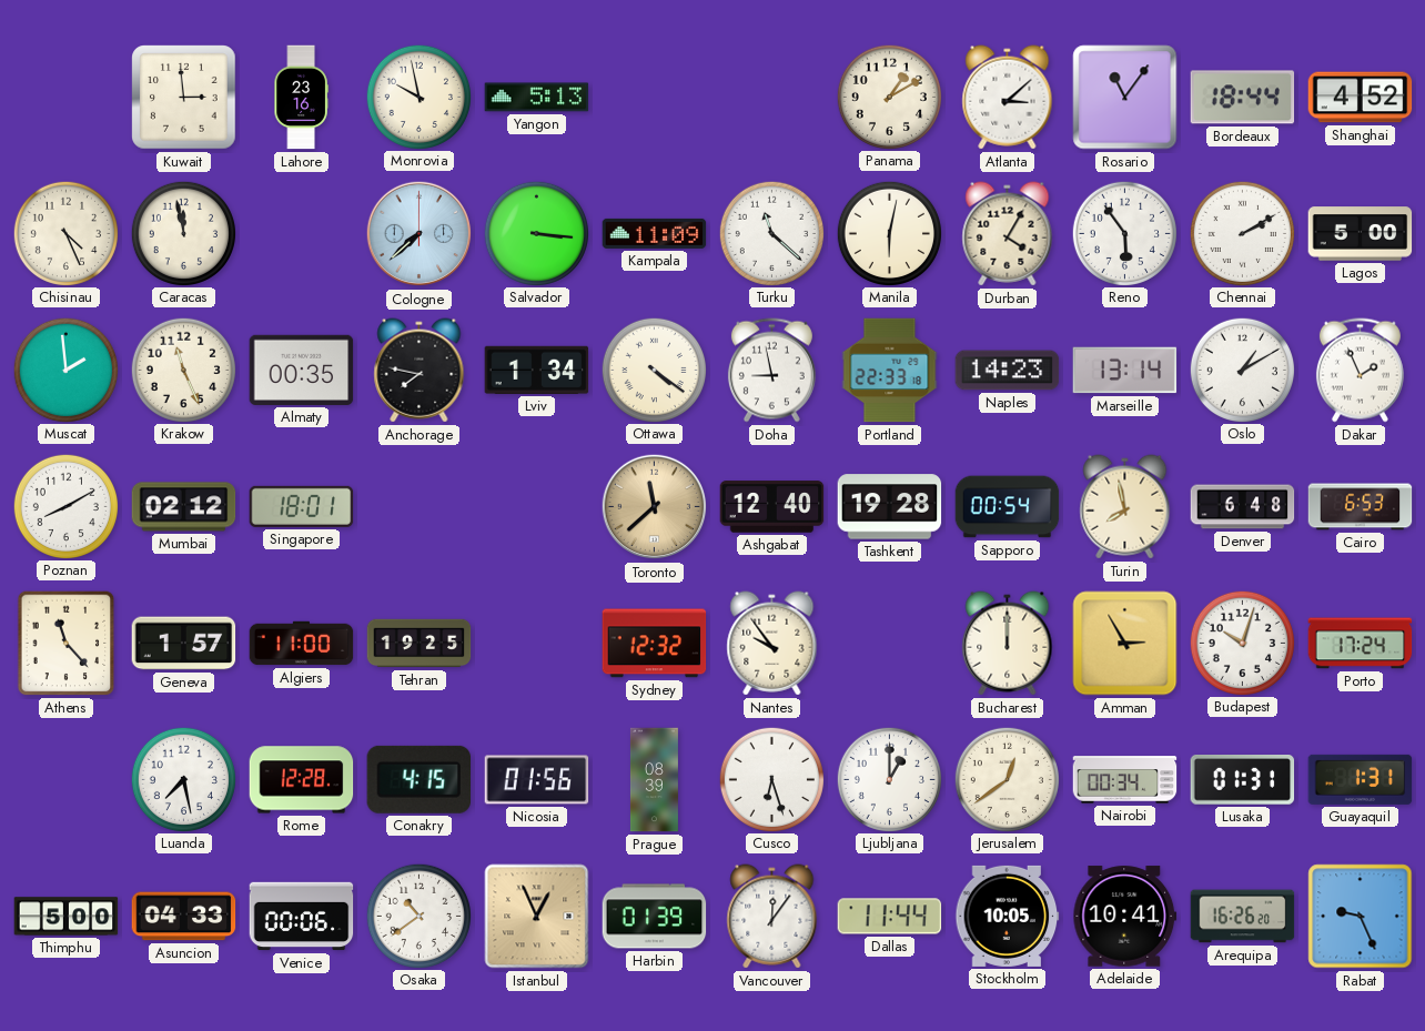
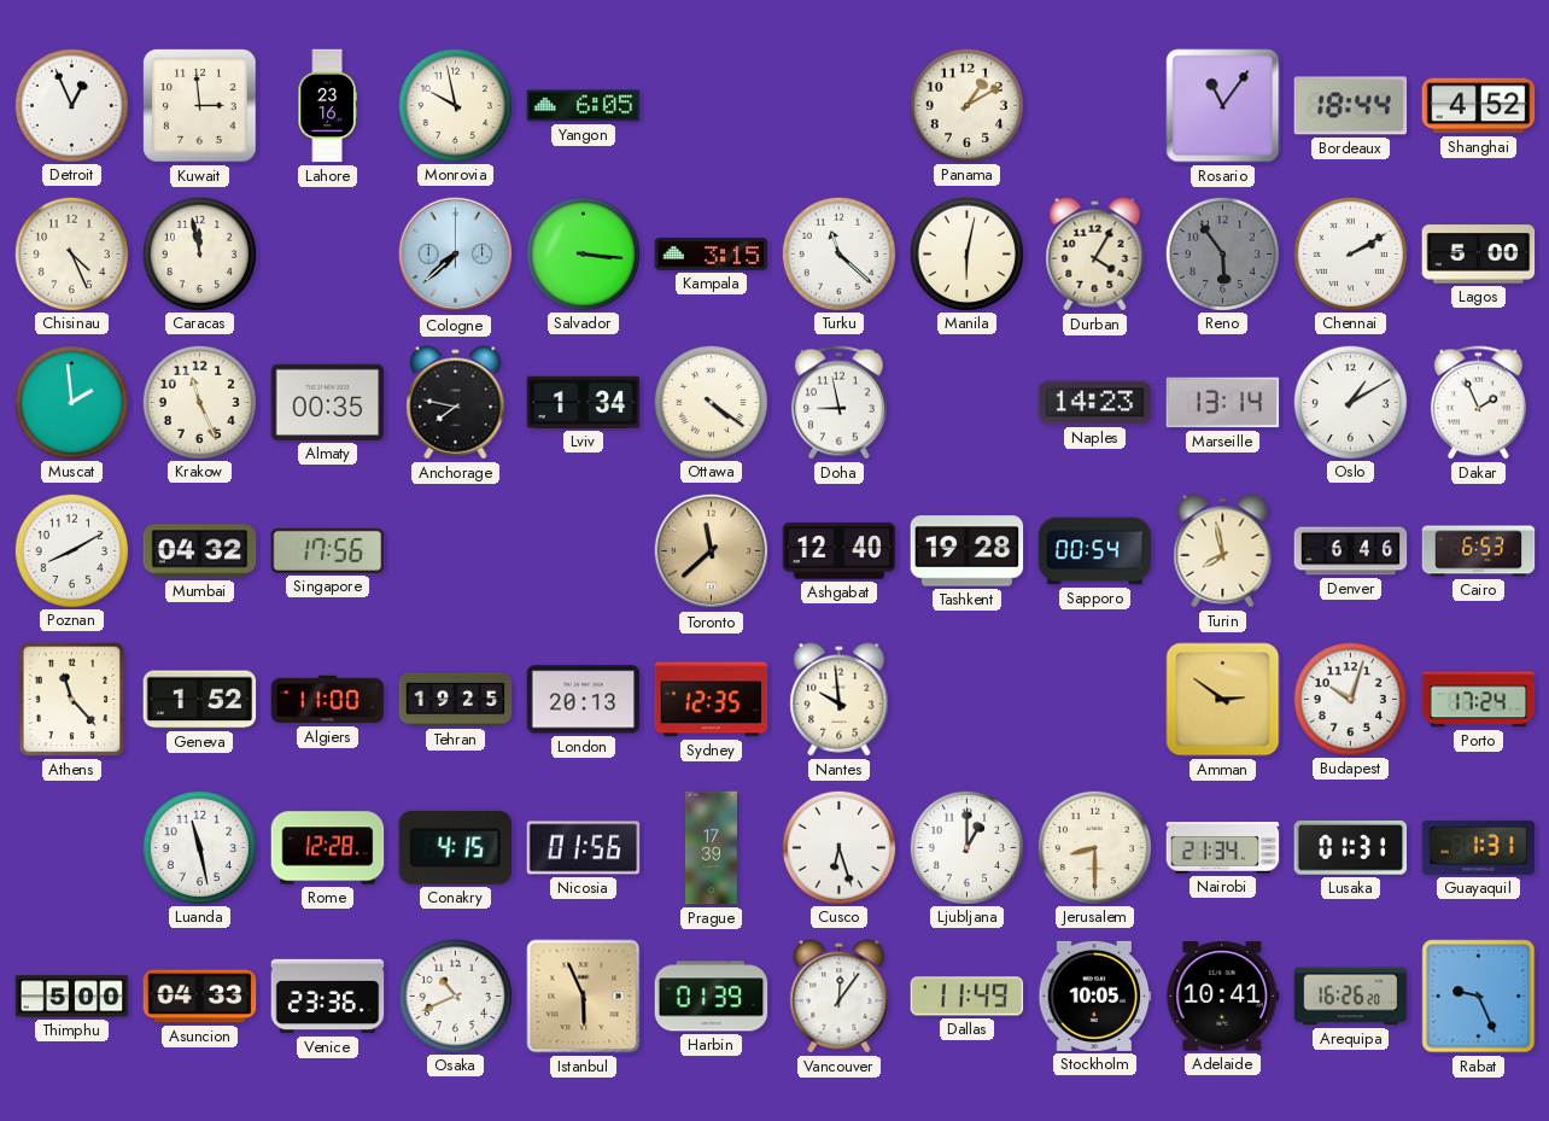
Detroit: none -> 12:56
Yangon: 5:13 -> 6:05
Atlanta: 3:08 -> none
Kampala: 11:09 -> 3:15
Reno dial: white -> grey
Portland: 22:33 -> none
Mumbai: 02:12 -> 04:32
Singapore: 18:01 -> 17:56
Denver: 6:48 -> 6:46
Geneva: 1:57 -> 1:52
London: none -> 20:13
Sydney: 12:32 -> 12:35
Nantes: 9:54 -> 9:59
Bucharest: 12:00 -> none
Amman: 2:55 -> 2:51
Luanda: 7:28 -> 11:28
Prague: 08:39 -> 17:39
Jerusalem: 12:39 -> 8:30
Nairobi: 00:34 -> 21:34
Venice: 00:06 -> 23:36
Osaka: 10:39 -> 10:41
Istanbul: 12:56 -> 5:56
Dallas: 11:44 -> 11:49
